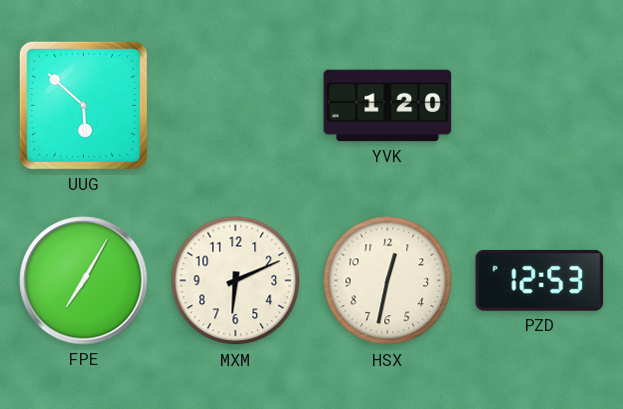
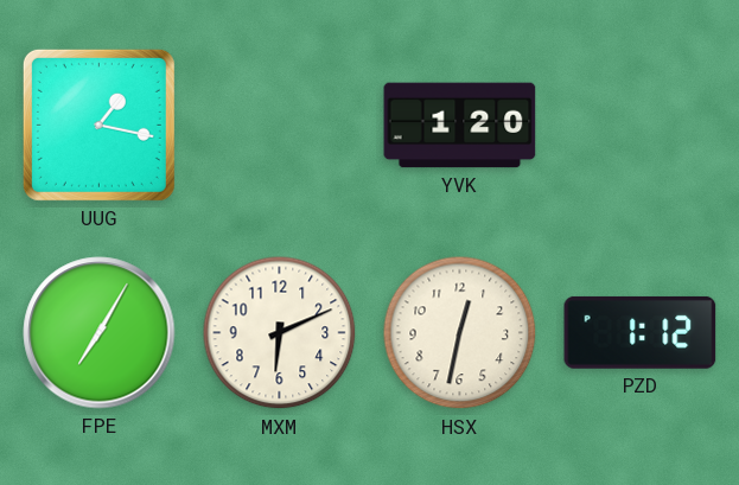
UUG: 5:52 -> 1:17
PZD: 12:53 -> 1:12
